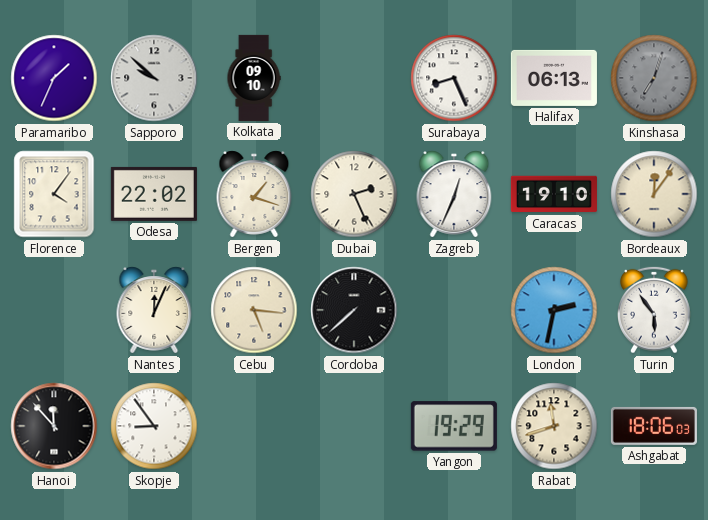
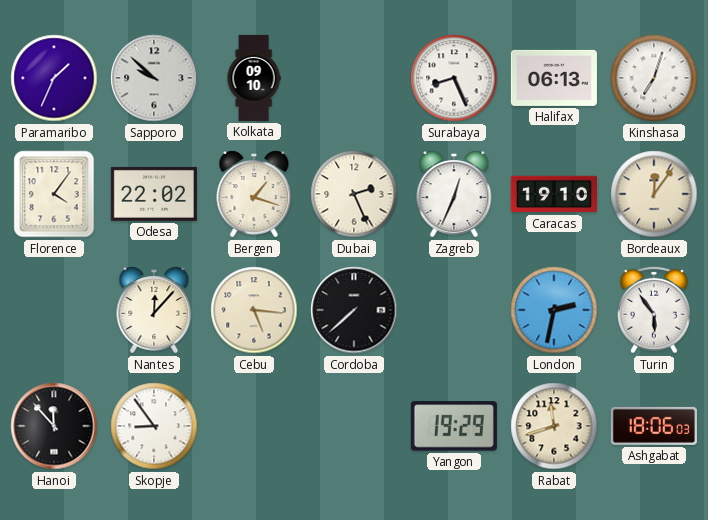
Kinshasa dial: grey -> white
Nantes: 12:04 -> 12:07
